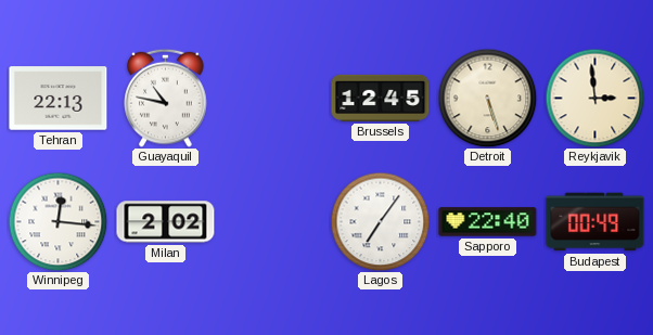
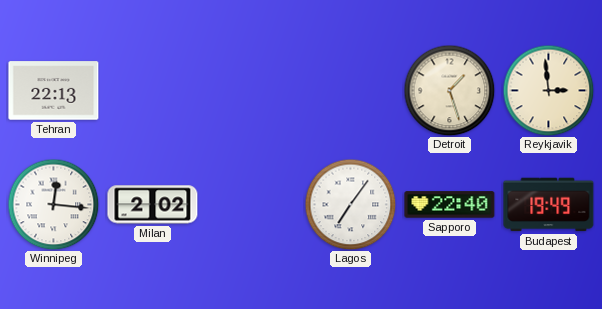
Guayaquil: 10:47 -> none
Brussels: 12:45 -> none
Detroit: 5:27 -> 1:27
Budapest: 00:49 -> 19:49
